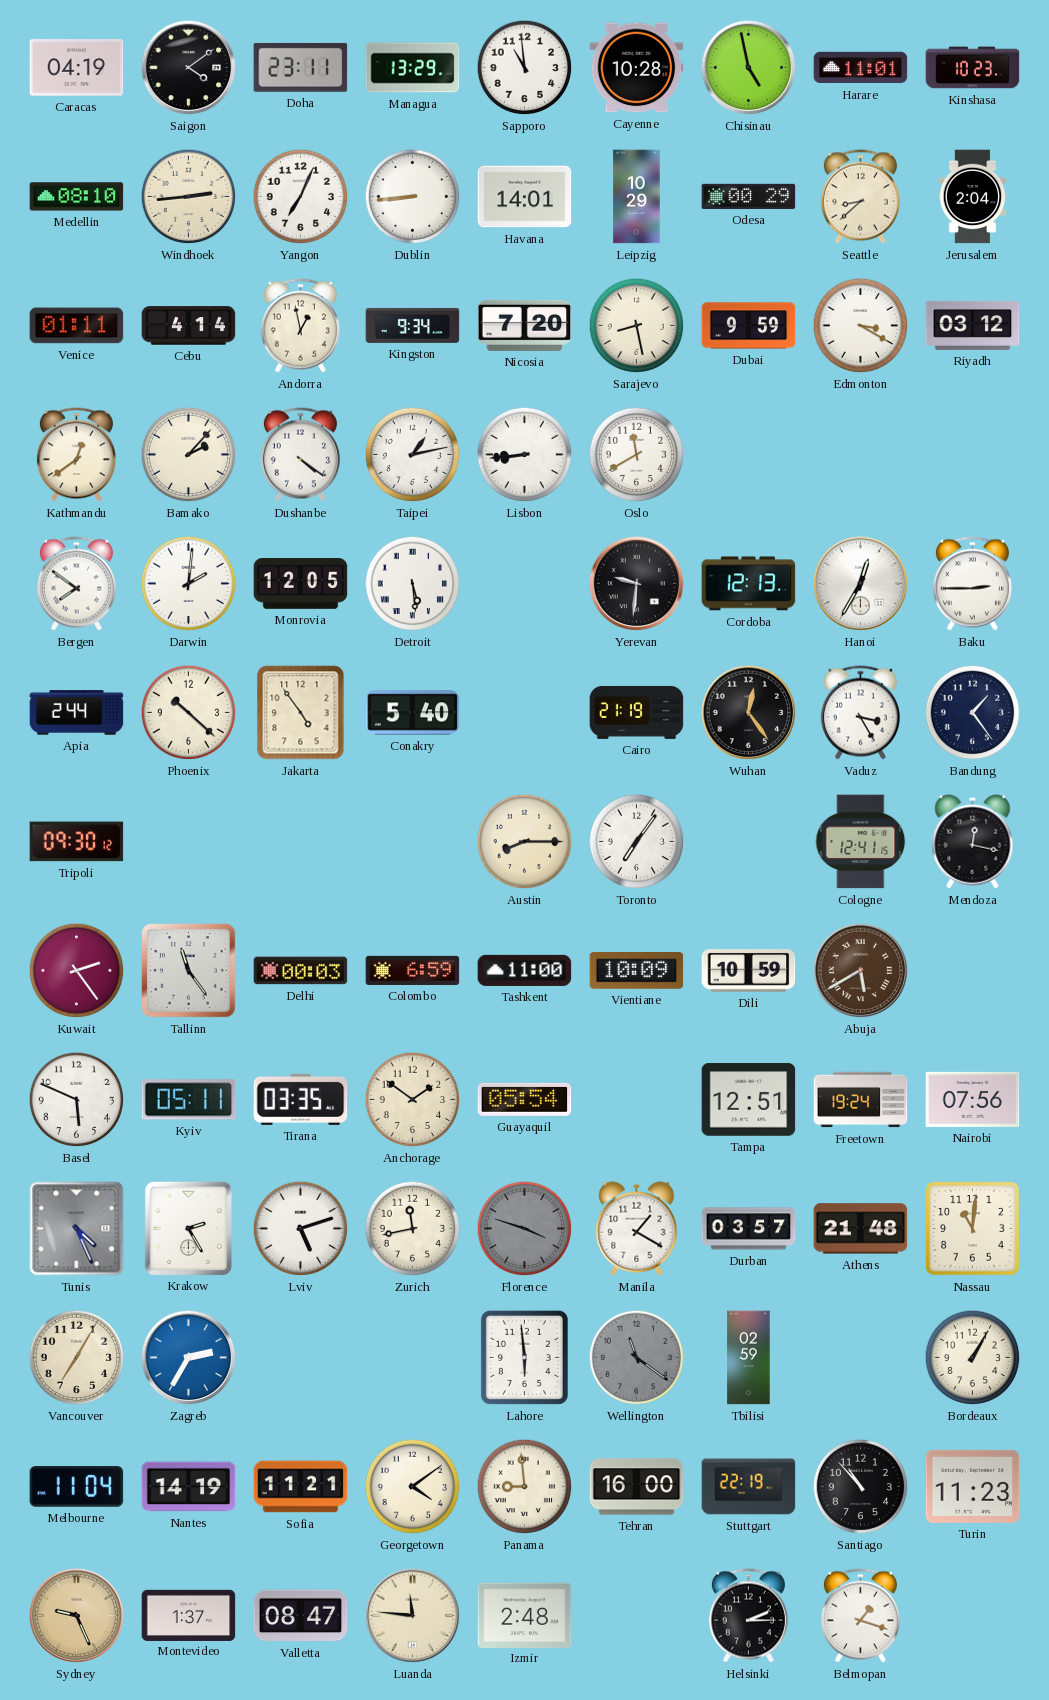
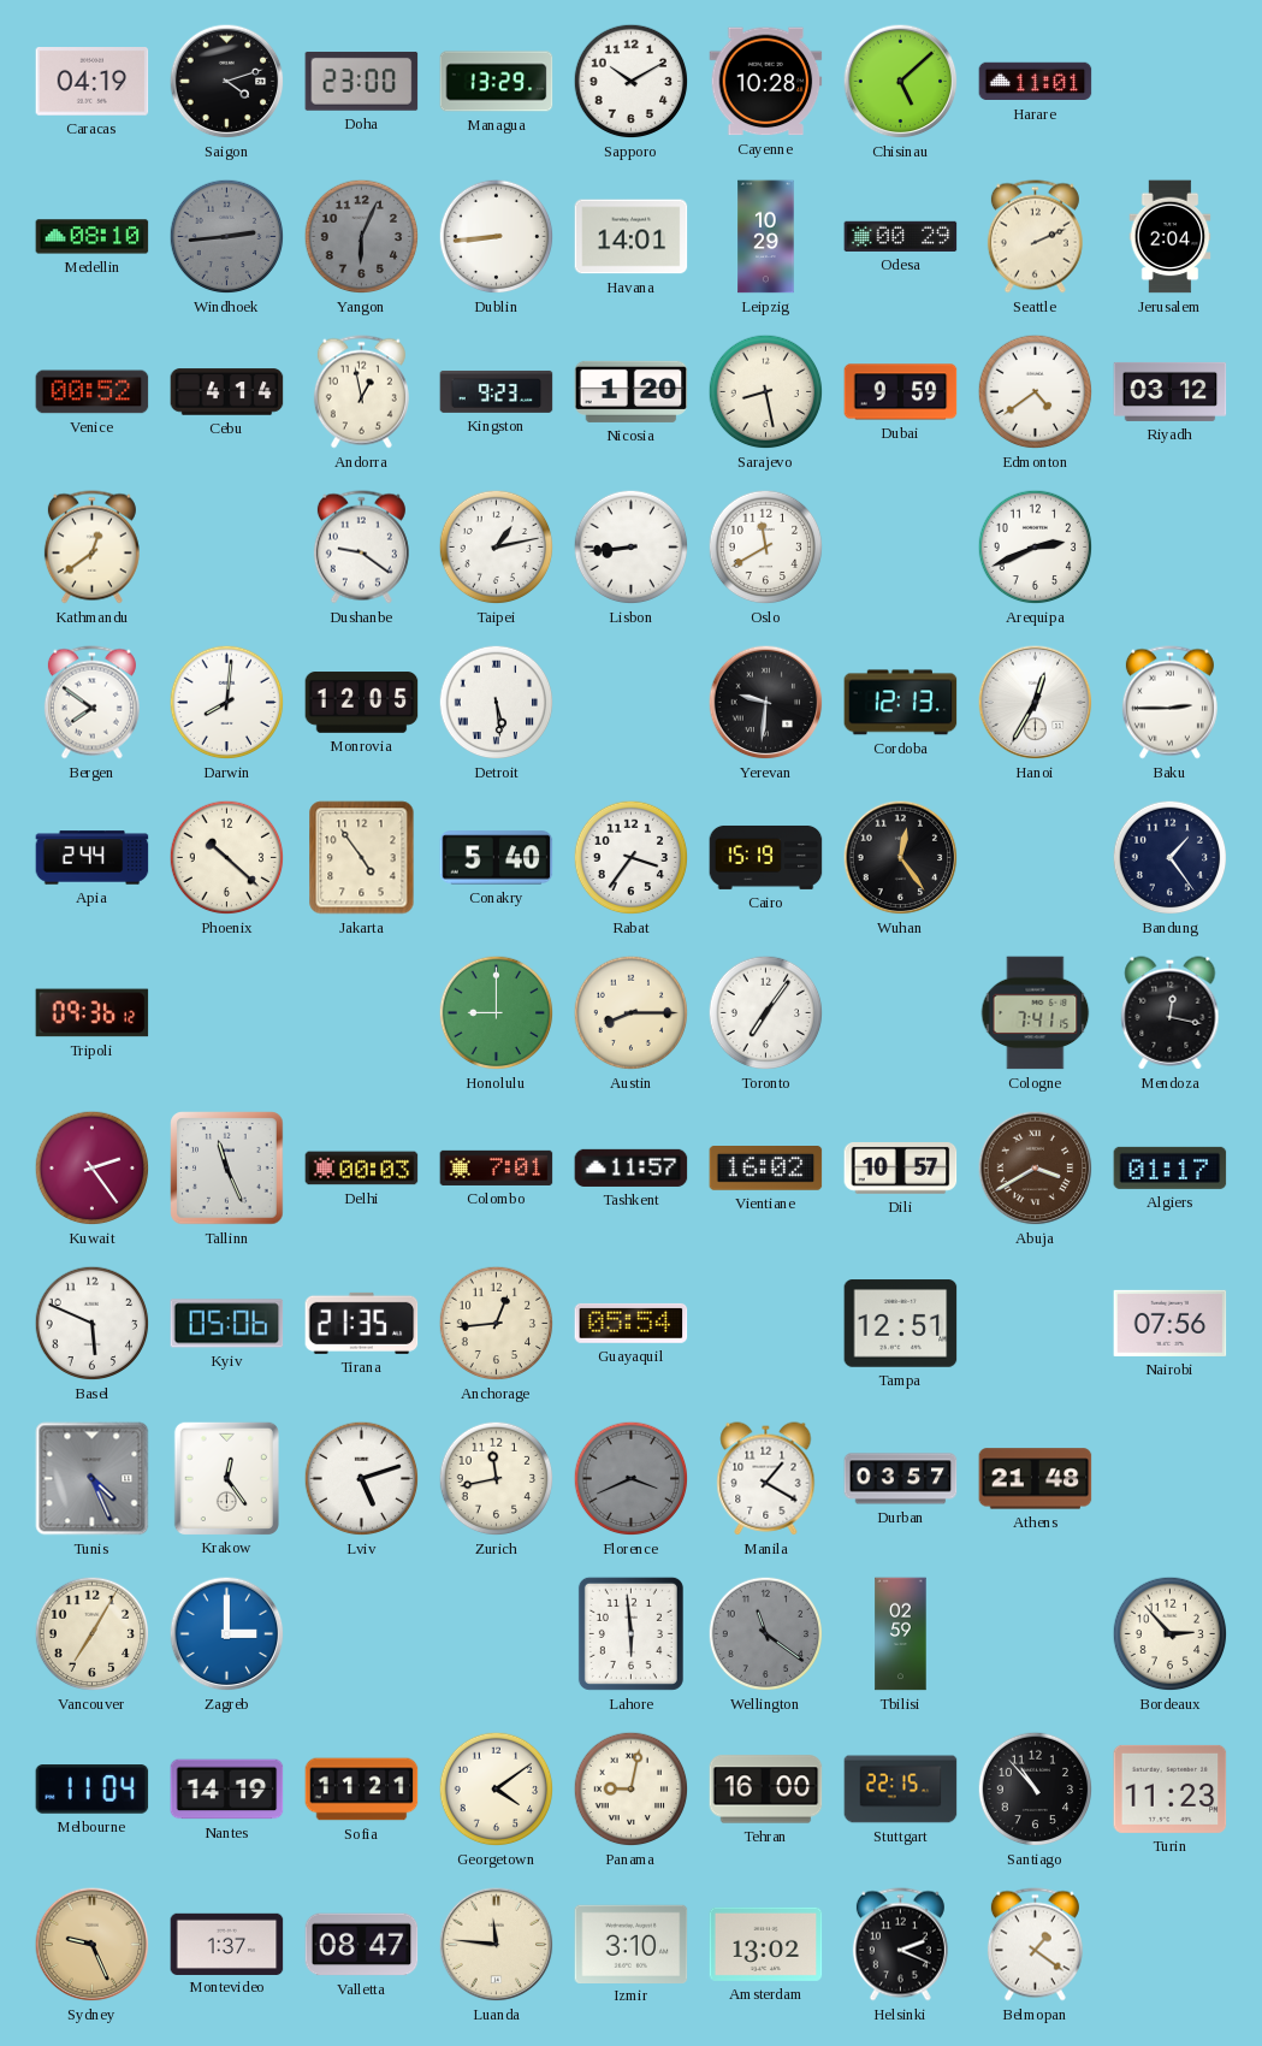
Saigon: 4:09 -> 4:12
Doha: 23:11 -> 23:00
Sapporo: 10:59 -> 10:10
Chisinau: 4:58 -> 5:08
Kinshasa: 10:23 -> none
Windhoek dial: cream -> grey
Yangon: 7:04 -> 6:04
Yangon dial: white -> grey
Seattle: 8:38 -> 2:11
Venice: 01:11 -> 00:52
Kingston: 9:34 -> 9:23
Nicosia: 7:20 -> 1:20
Edmonton: 3:20 -> 4:39
Bamako: 2:07 -> none
Dushanbe: 4:21 -> 9:21
Arequipa: none -> 2:41
Darwin: 2:01 -> 8:01
Rabat: none -> 3:36
Cairo: 21:19 -> 15:19
Vaduz: 3:25 -> none
Tripoli: 09:30 -> 09:36
Honolulu: none -> 9:00
Cologne: 12:41 -> 7:41
Tallinn: 11:24 -> 11:26
Colombo: 6:59 -> 7:01
Tashkent: 11:00 -> 11:57
Vientiane: 10:09 -> 16:02
Dili: 10:59 -> 10:57
Abuja: 5:40 -> 3:40
Algiers: none -> 01:17
Kyiv: 05:11 -> 05:06
Tirana: 03:35 -> 21:35
Anchorage: 1:51 -> 12:44
Freetown: 19:24 -> none
Krakow: 2:25 -> 12:24
Florence: 3:48 -> 3:41
Nassau: 11:01 -> none
Zagreb: 2:35 -> 3:00
Bordeaux: 1:05 -> 2:53
Panama: 8:59 -> 9:02
Stuttgart: 22:19 -> 22:15
Izmir: 2:48 -> 3:10
Amsterdam: none -> 13:02
Helsinki: 2:15 -> 2:19
Belmopan: 1:18 -> 1:21
